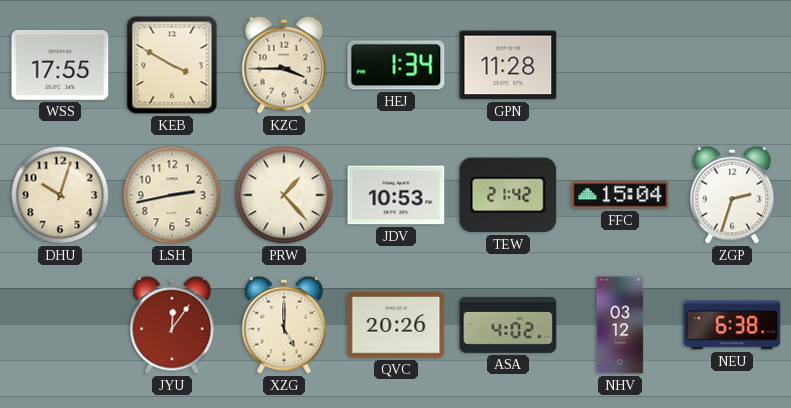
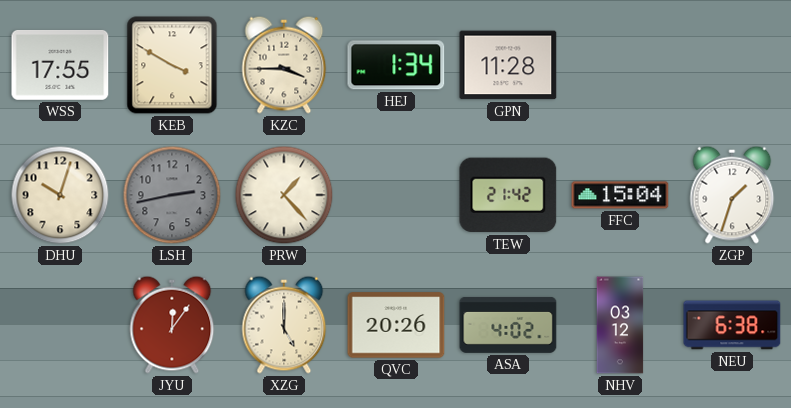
LSH dial: cream -> grey
JDV: 10:53 -> none
ZGP: 2:33 -> 1:33
